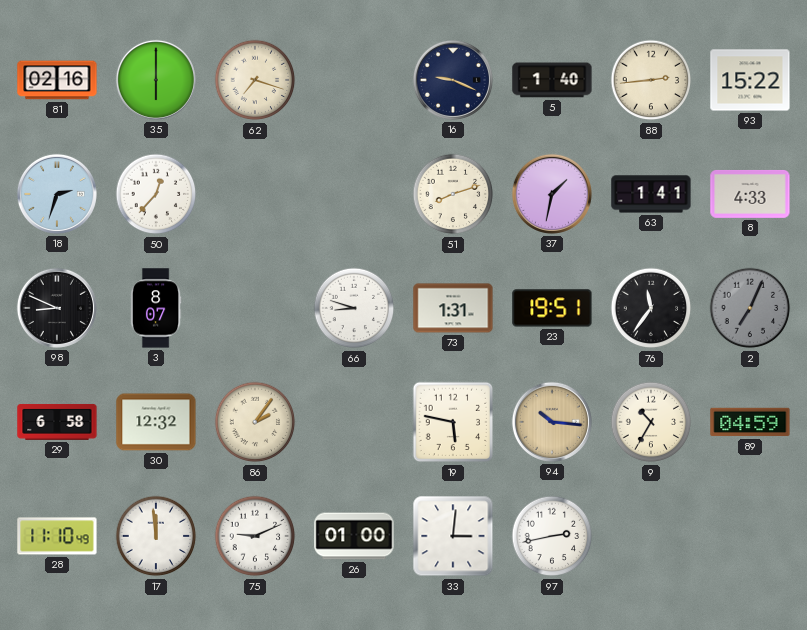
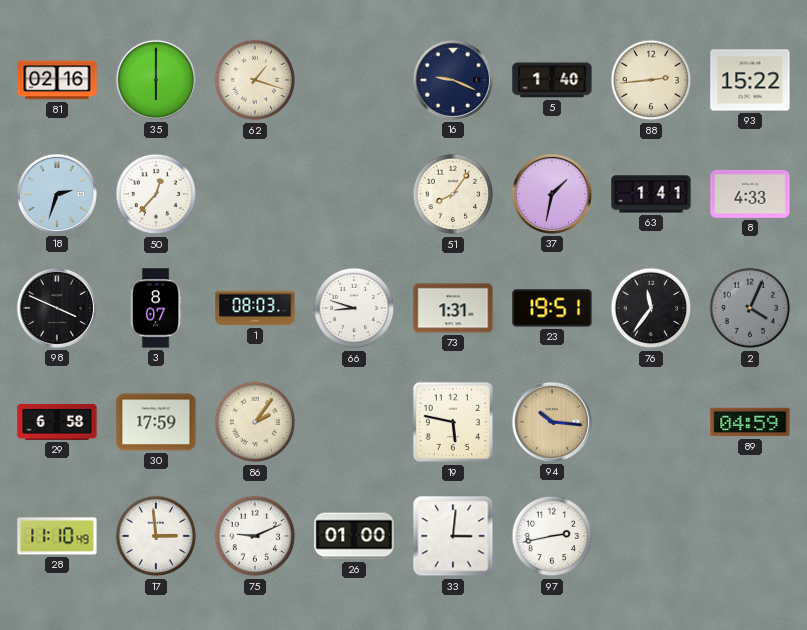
62: 7:18 -> 1:18
51: 8:12 -> 8:06
98: 8:49 -> 3:49
1: none -> 08:03
2: 7:04 -> 4:04
30: 12:32 -> 17:59
9: 10:35 -> none
17: 11:59 -> 2:59
